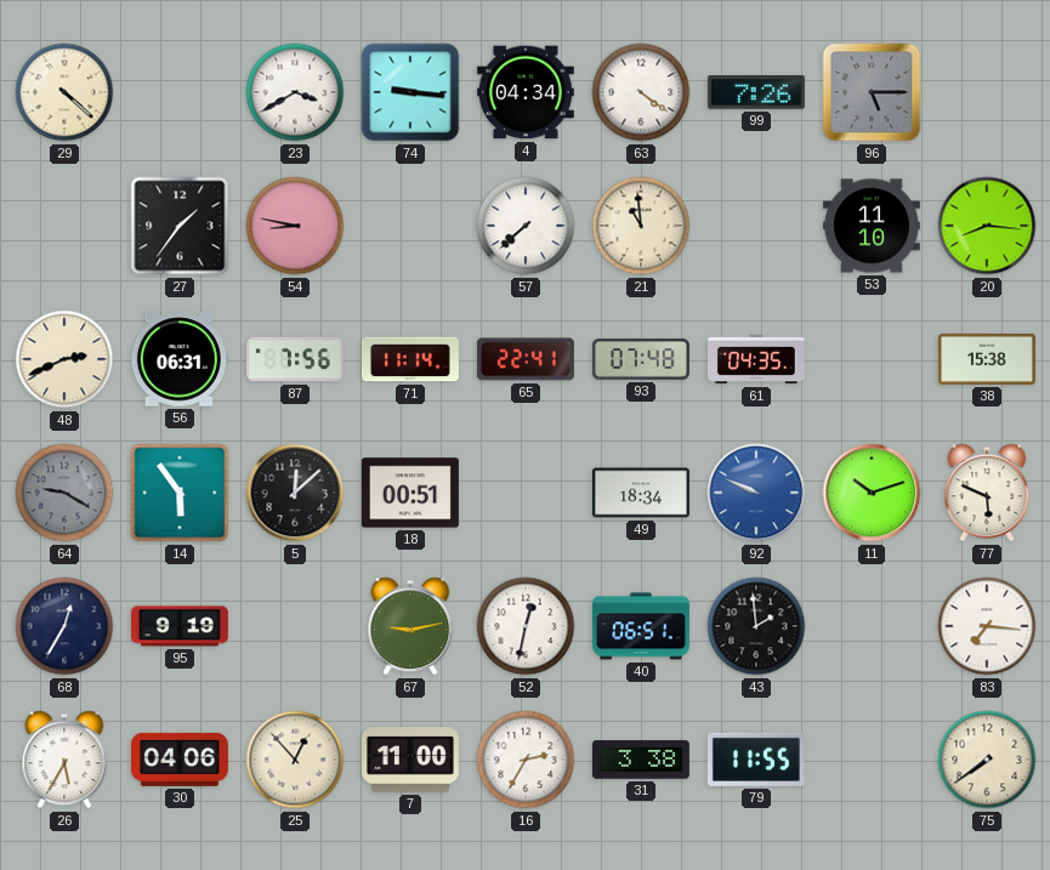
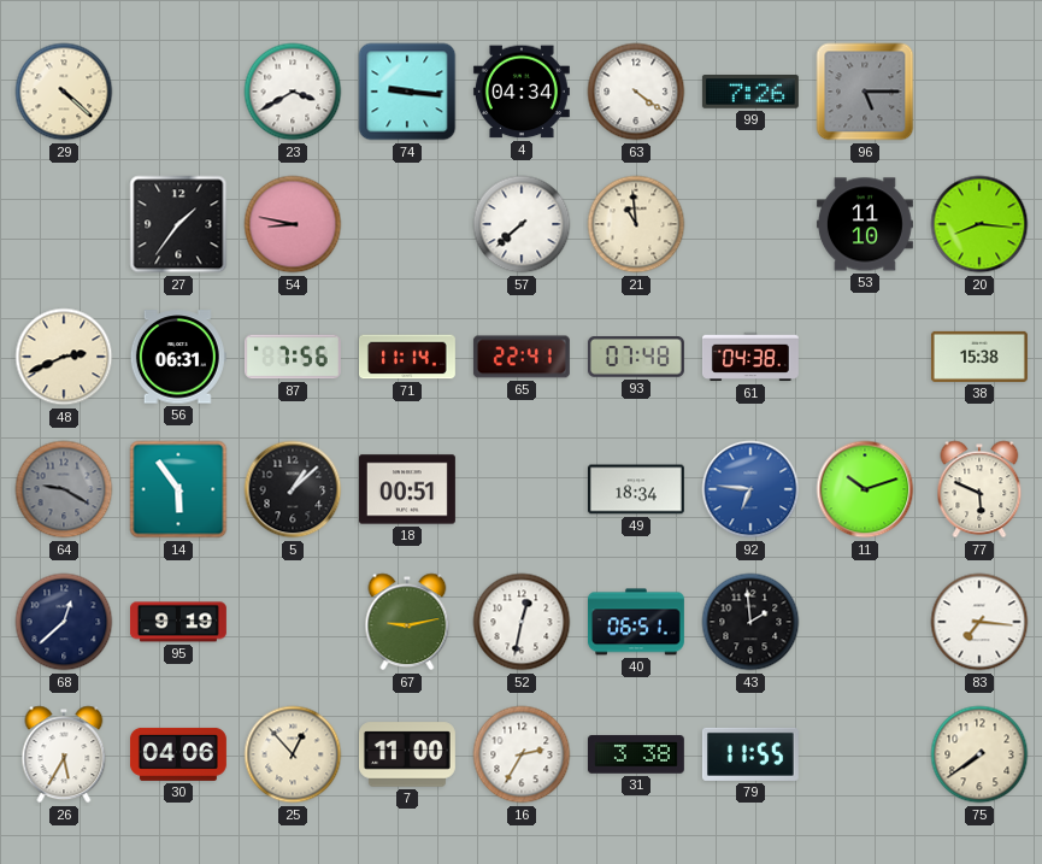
61: 04:35 -> 04:38
5: 12:08 -> 1:08
92: 9:49 -> 6:46
68: 12:35 -> 12:38
